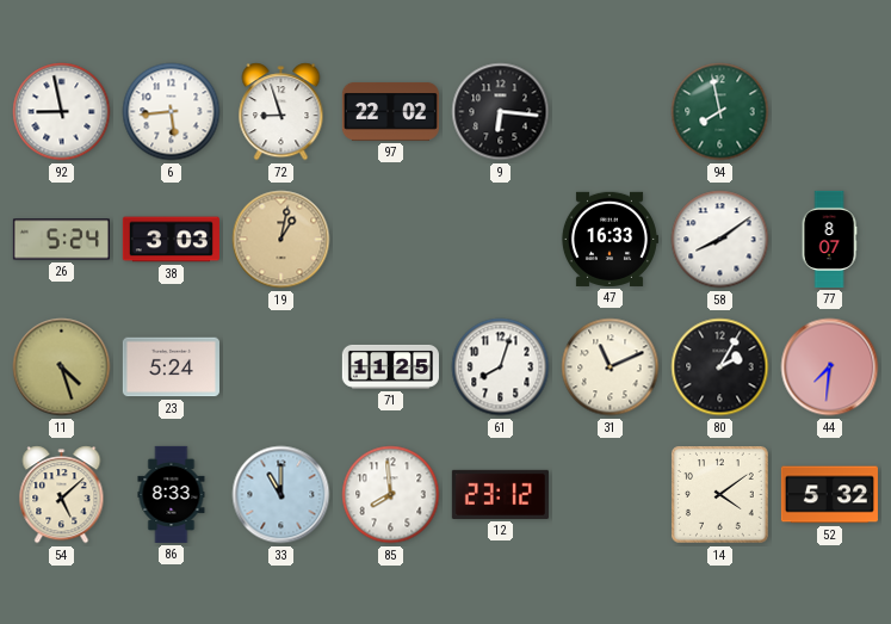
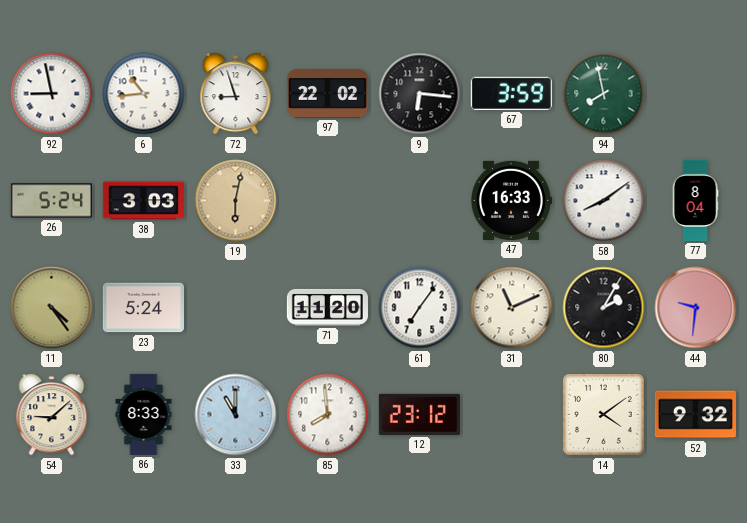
6: 5:44 -> 10:44
67: none -> 3:59
19: 1:02 -> 6:02
77: 8:07 -> 8:04
11: 4:27 -> 4:24
71: 11:25 -> 11:20
61: 8:03 -> 7:06
44: 7:31 -> 9:31
54: 5:08 -> 9:08
52: 5:32 -> 9:32
